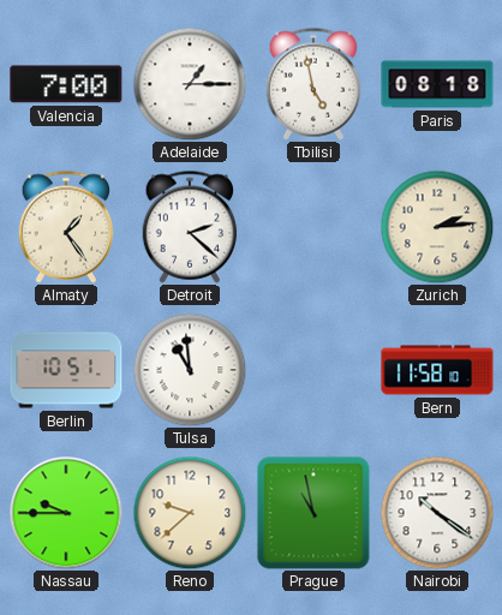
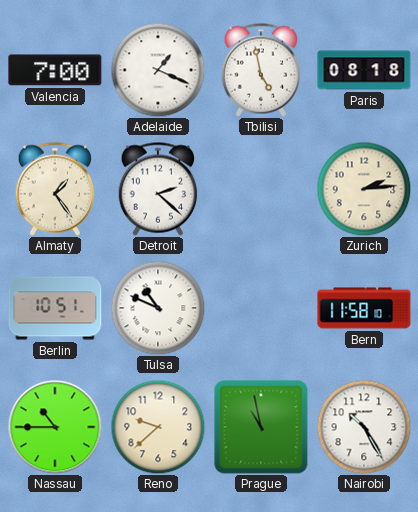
Adelaide: 1:15 -> 1:19
Tulsa: 10:59 -> 10:49
Nassau: 9:45 -> 10:45
Nairobi: 10:21 -> 10:25
